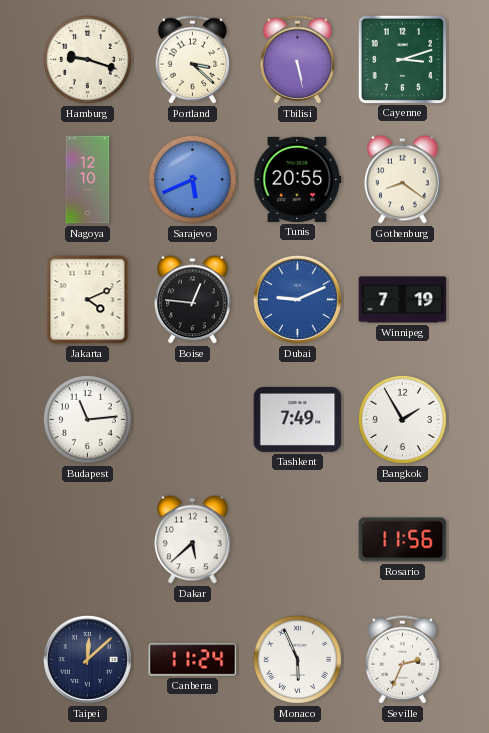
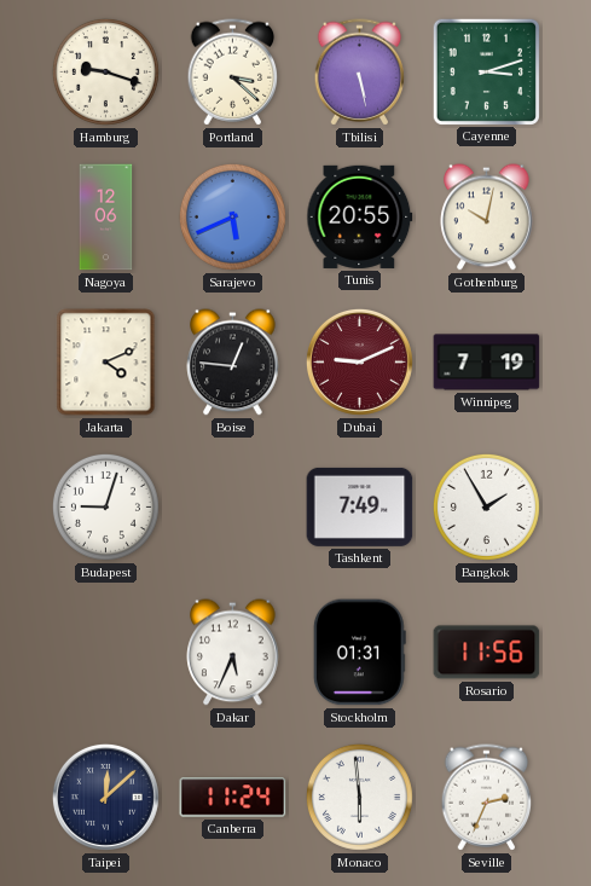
Nagoya: 12:10 -> 12:06
Gothenburg: 8:21 -> 10:02
Dubai dial: blue -> burgundy
Budapest: 11:14 -> 9:03
Dakar: 5:38 -> 5:34
Stockholm: none -> 01:31
Monaco: 5:56 -> 5:59
